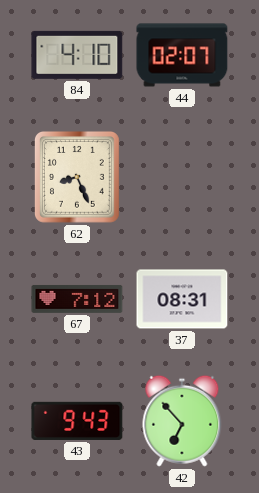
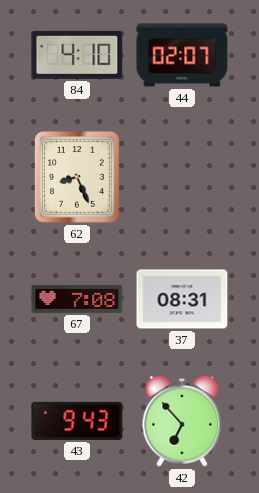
67: 7:12 -> 7:08
